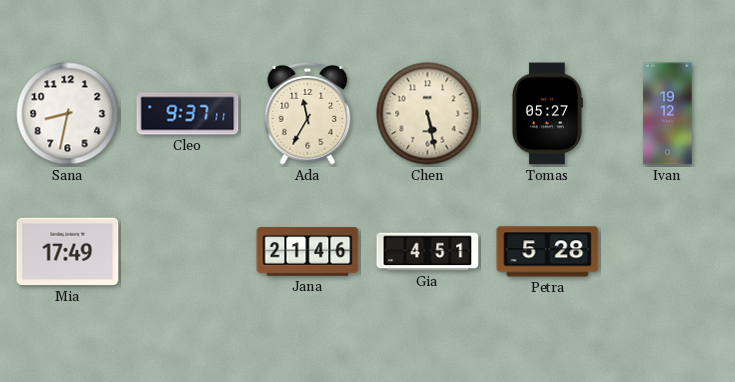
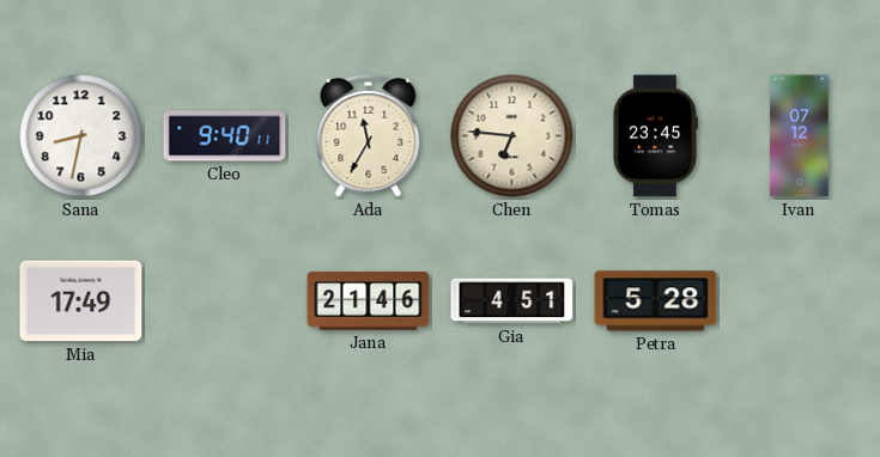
Cleo: 9:37 -> 9:40
Chen: 5:28 -> 6:46
Tomas: 05:27 -> 23:45
Ivan: 19:12 -> 07:12
